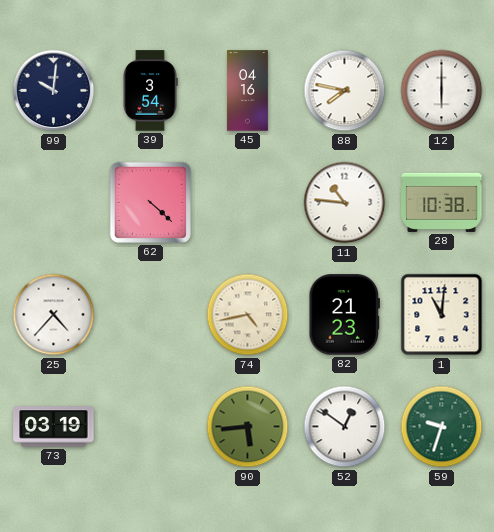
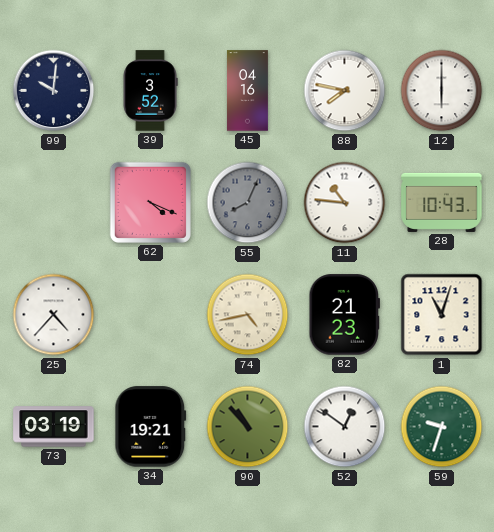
39: 3:54 -> 3:52
62: 4:22 -> 4:19
55: none -> 8:04
28: 10:38 -> 10:43
1: 11:01 -> 11:03
34: none -> 19:21
90: 5:44 -> 10:53
